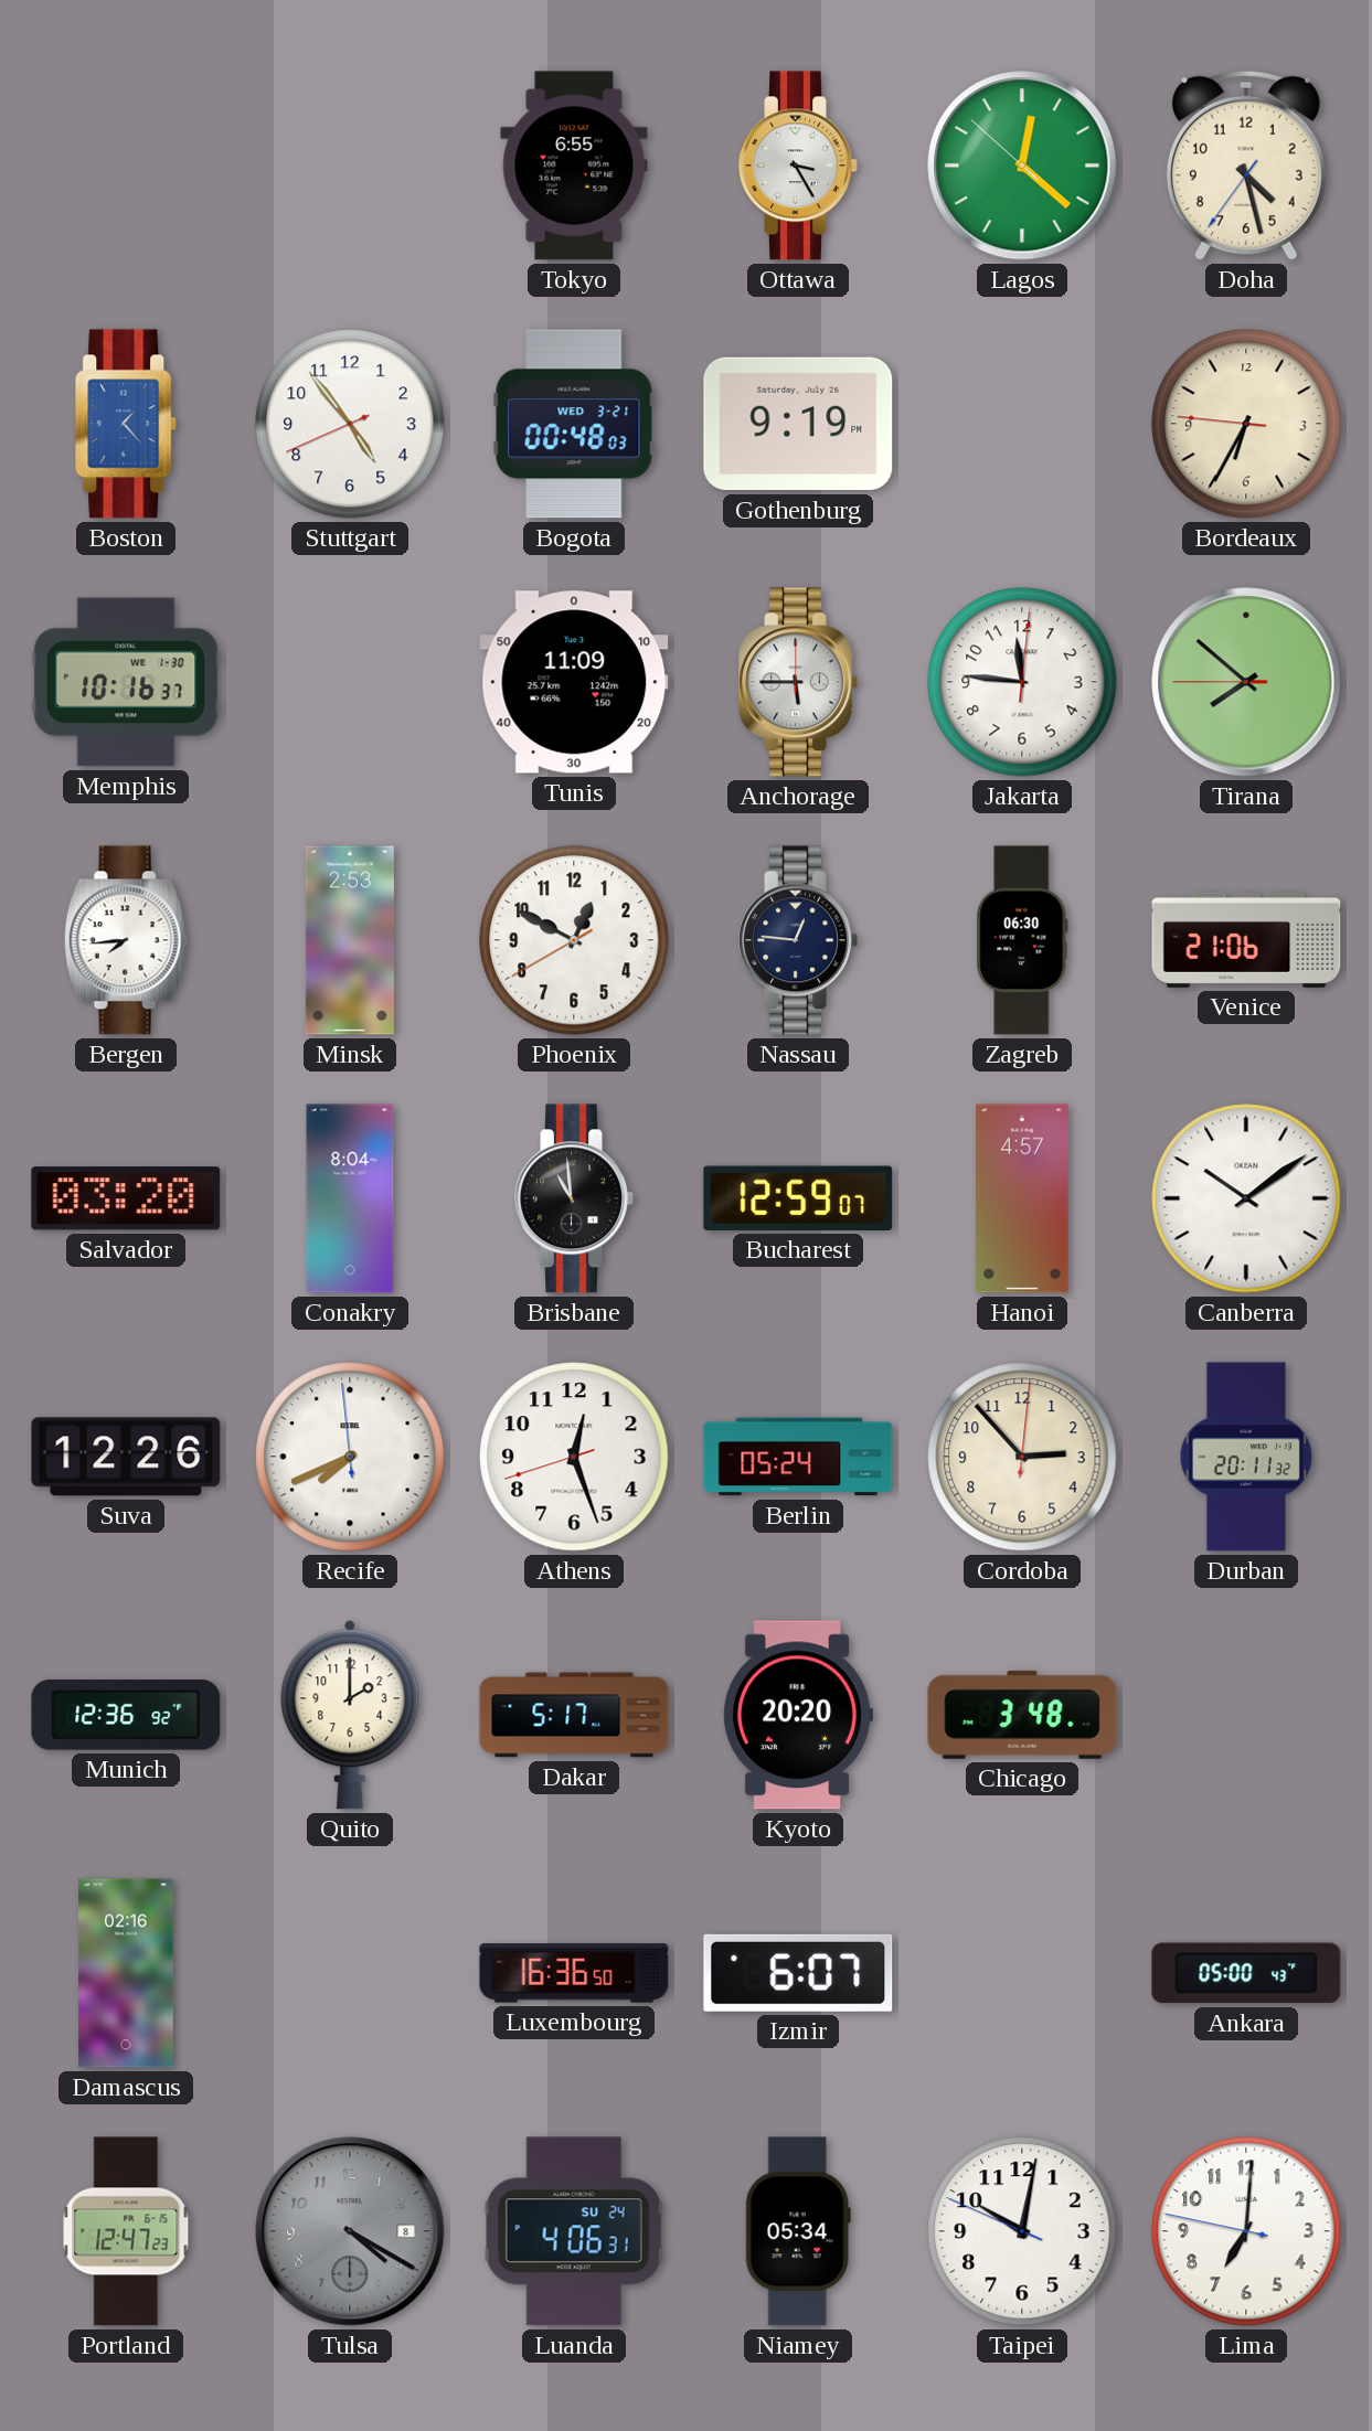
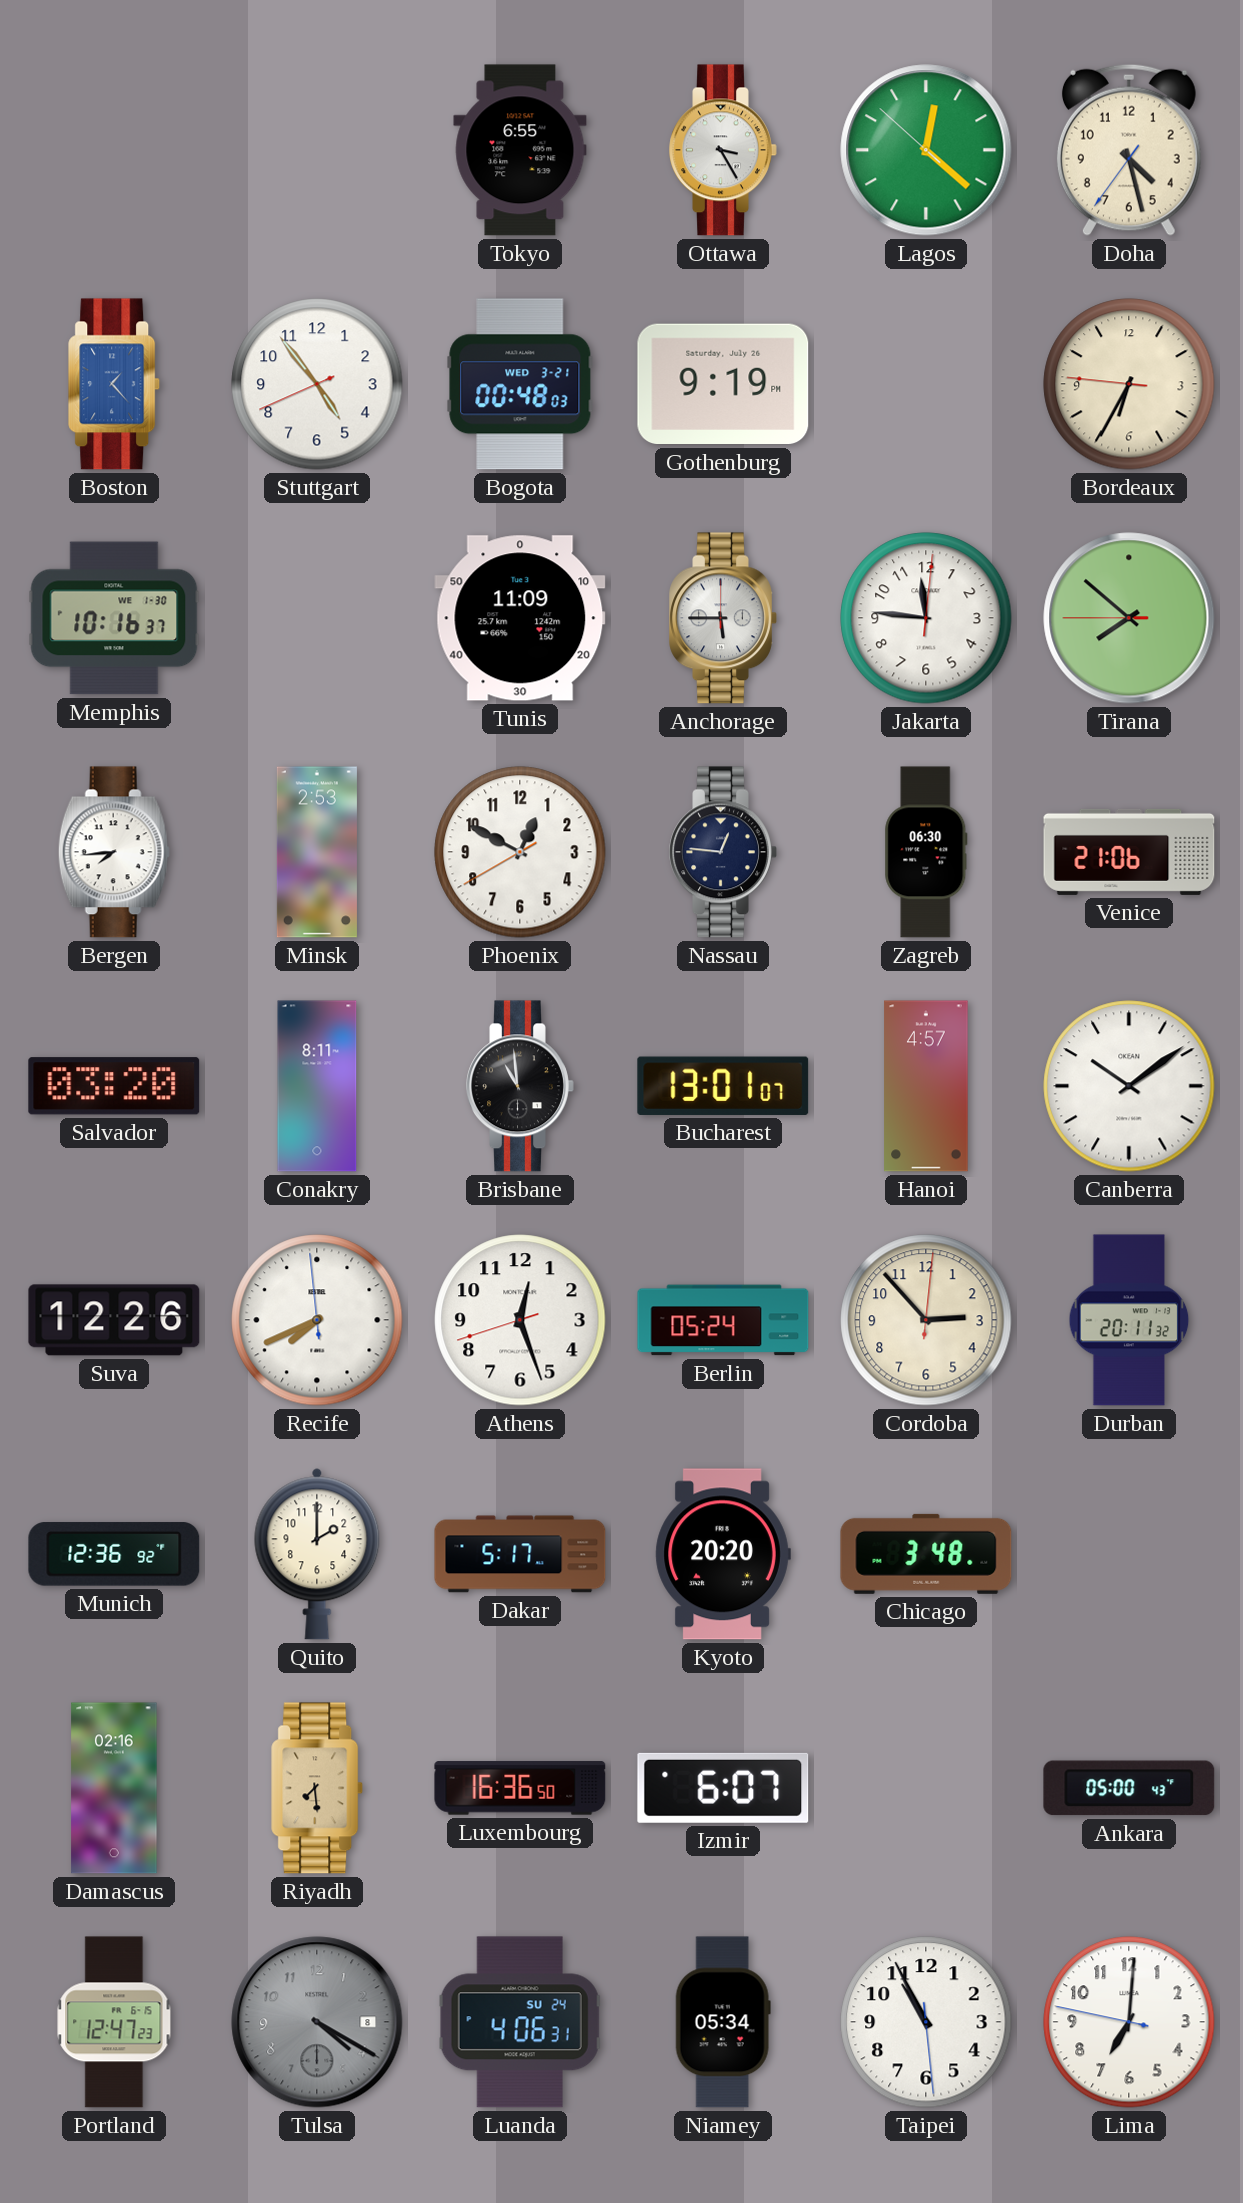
Conakry: 8:04 -> 8:11
Bucharest: 12:59 -> 13:01
Riyadh: none -> 7:29
Taipei: 10:01 -> 10:55
